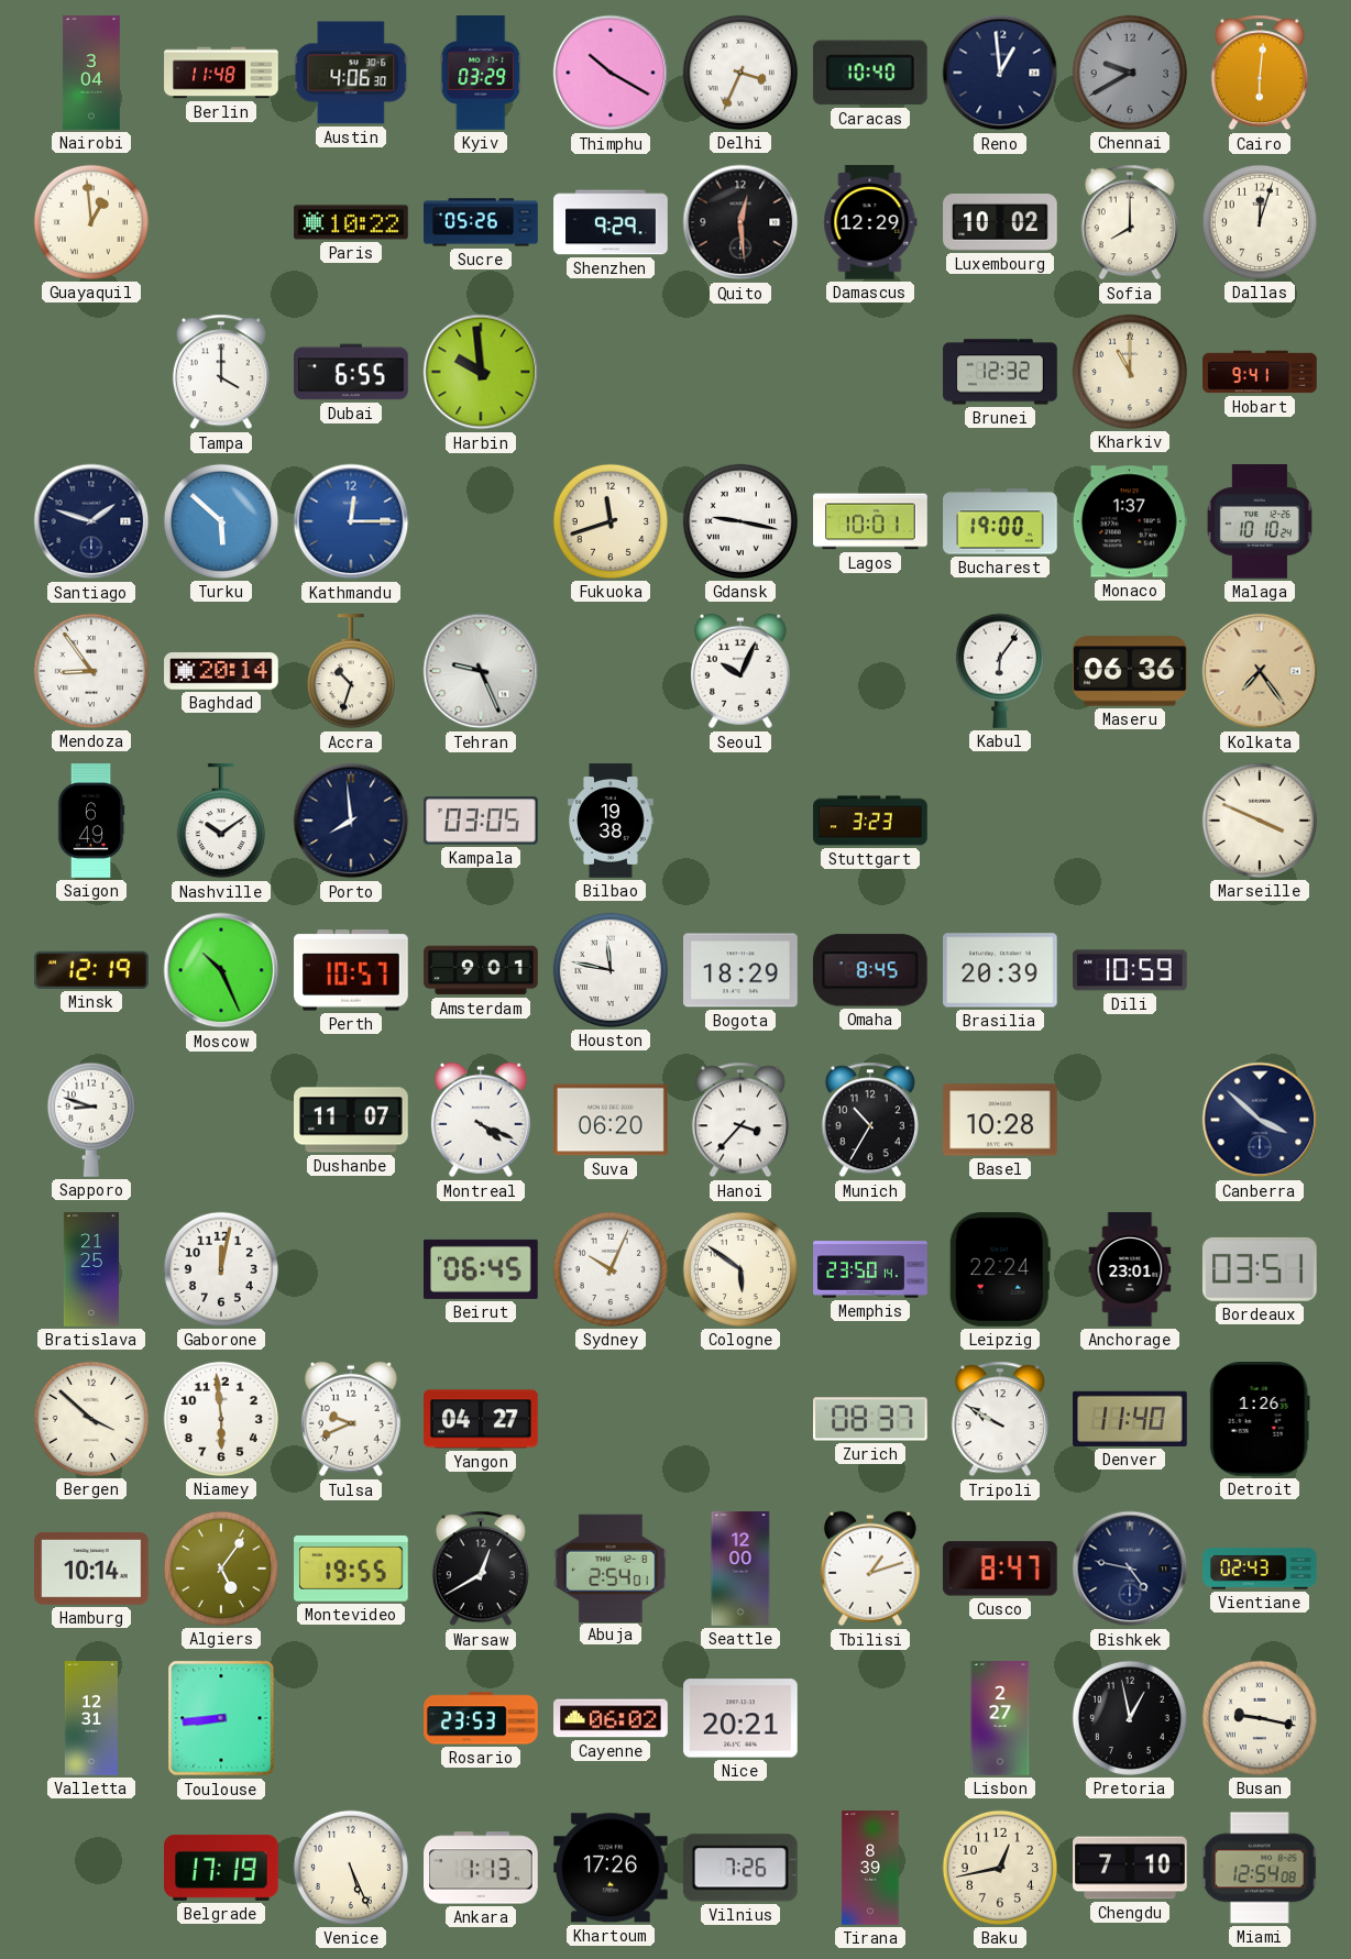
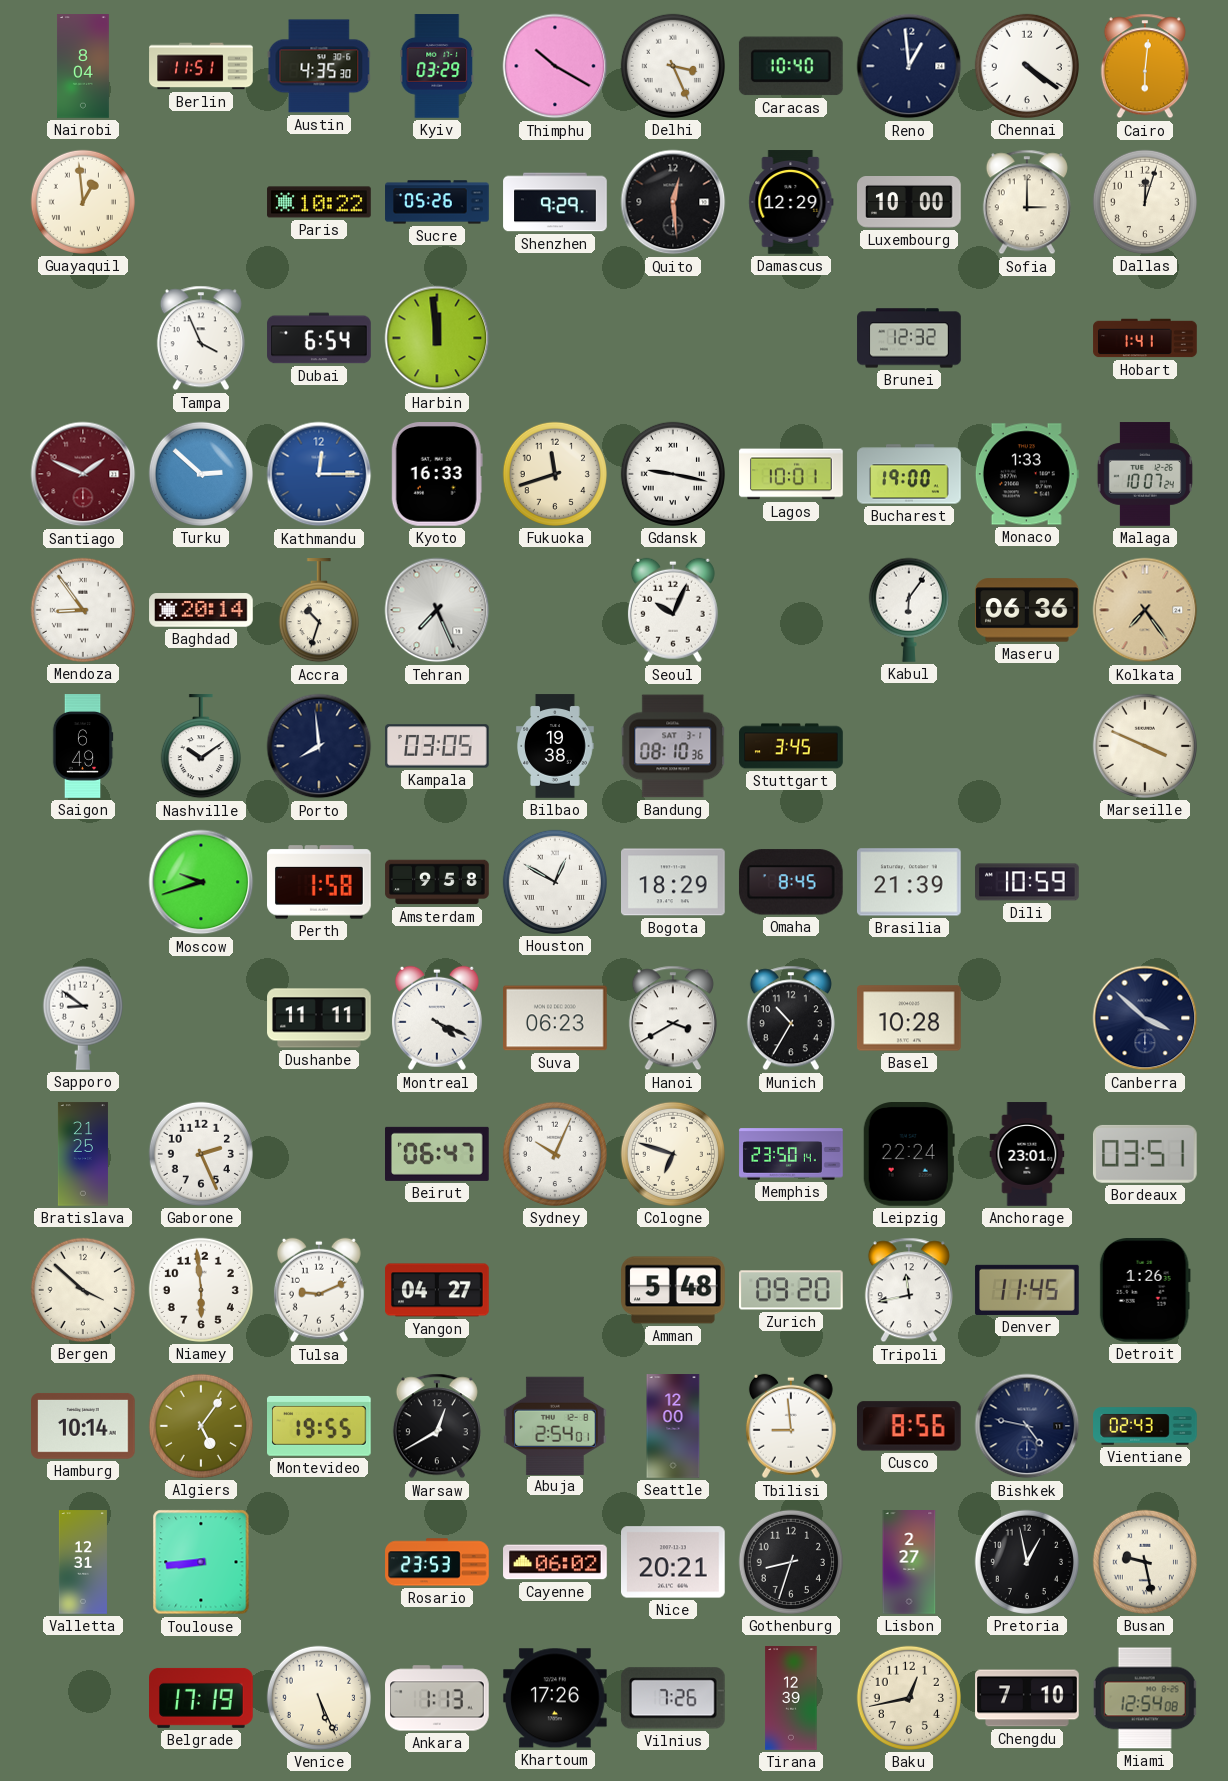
Nairobi: 3:04 -> 8:04
Berlin: 11:48 -> 11:51
Austin: 4:06 -> 4:35
Delhi: 3:34 -> 3:26
Chennai: 9:40 -> 4:21
Chennai dial: grey -> white
Luxembourg: 10:02 -> 10:00
Sofia: 8:00 -> 3:00
Tampa: 4:00 -> 3:56
Dubai: 6:55 -> 6:54
Harbin: 9:59 -> 11:59
Kharkiv: 11:00 -> none
Hobart: 9:41 -> 1:41
Santiago: 1:48 -> 1:49
Santiago dial: navy -> burgundy
Turku: 5:52 -> 2:52
Kyoto: none -> 16:33
Monaco: 1:37 -> 1:33
Malaga: 10:10 -> 10:07
Tehran: 9:26 -> 7:26
Bandung: none -> 08:10
Stuttgart: 3:23 -> 3:45
Minsk: 12:19 -> none
Moscow: 10:26 -> 9:42
Perth: 10:57 -> 1:58
Amsterdam: 9:01 -> 9:58
Houston: 11:47 -> 12:50
Brasilia: 20:39 -> 21:39
Sapporo: 8:48 -> 8:51
Dushanbe: 11:07 -> 11:11
Suva: 06:20 -> 06:23
Hanoi: 3:37 -> 3:40
Gaborone: 12:02 -> 2:26
Beirut: 06:45 -> 06:47
Cologne: 5:51 -> 6:48
Tulsa: 9:41 -> 9:11
Amman: none -> 5:48
Zurich: 08:37 -> 09:20
Tripoli: 9:50 -> 11:43
Denver: 11:40 -> 11:45
Tbilisi: 1:12 -> 8:59
Cusco: 8:47 -> 8:56
Gothenburg: none -> 8:33
Busan: 9:17 -> 9:28
Tirana: 8:39 -> 12:39
